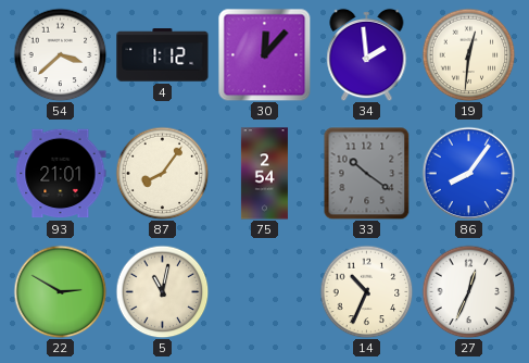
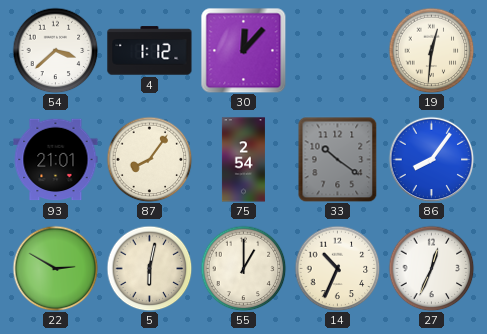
34: 1:59 -> none
5: 11:02 -> 6:02
55: none -> 1:00
